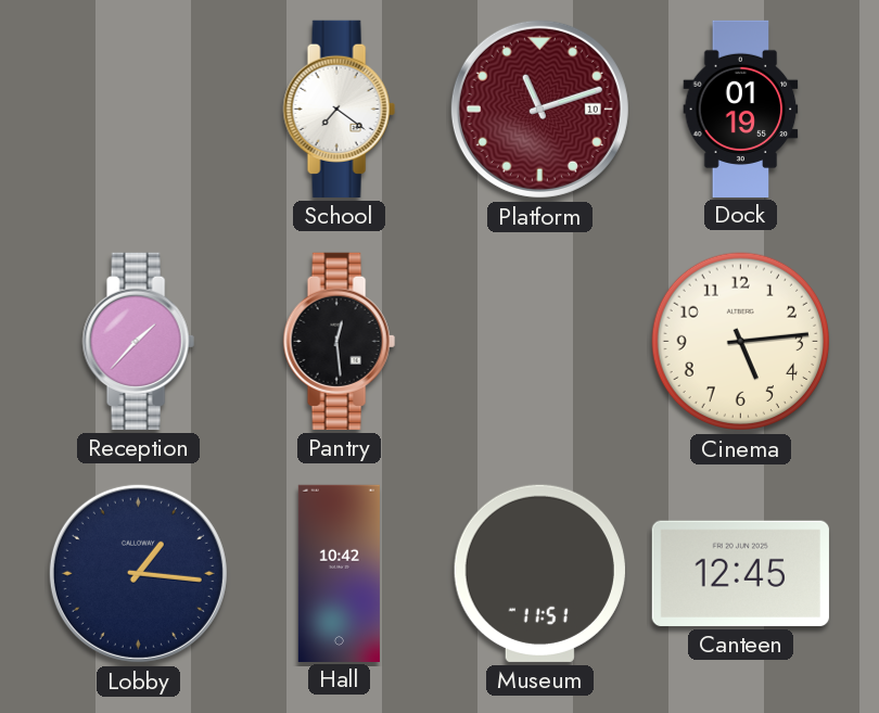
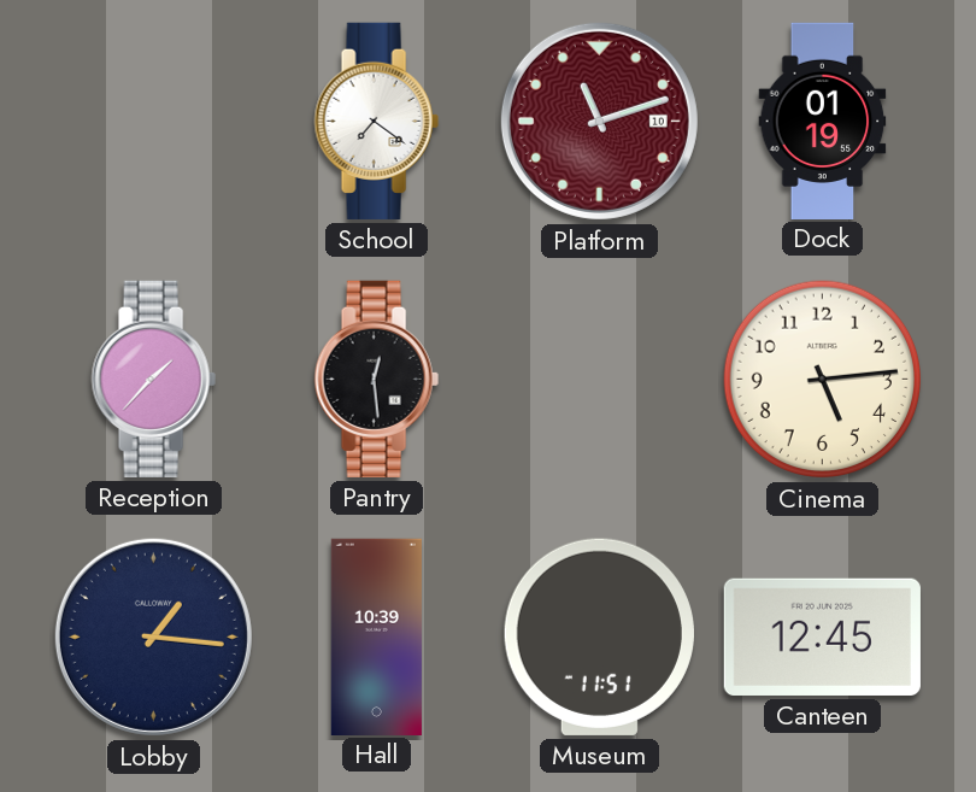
Hall: 10:42 -> 10:39
